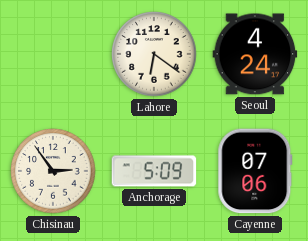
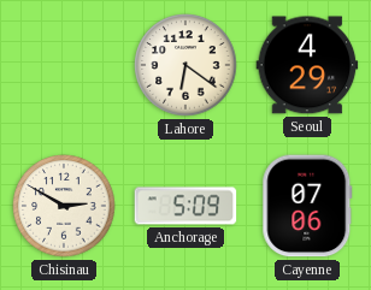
Seoul: 4:24 -> 4:29
Chisinau: 2:54 -> 2:50
